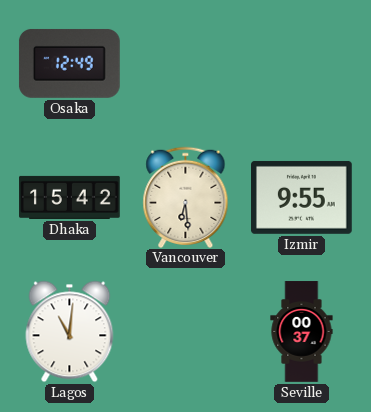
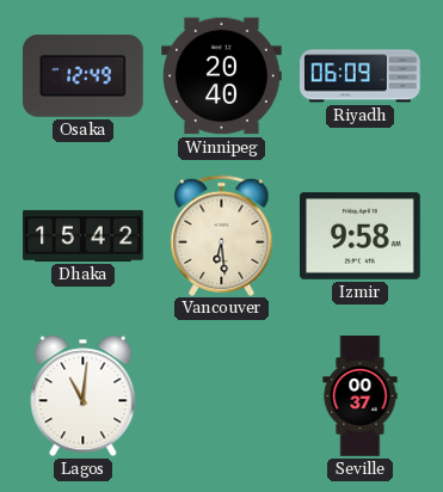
Winnipeg: none -> 20:40
Riyadh: none -> 06:09
Izmir: 9:55 -> 9:58
